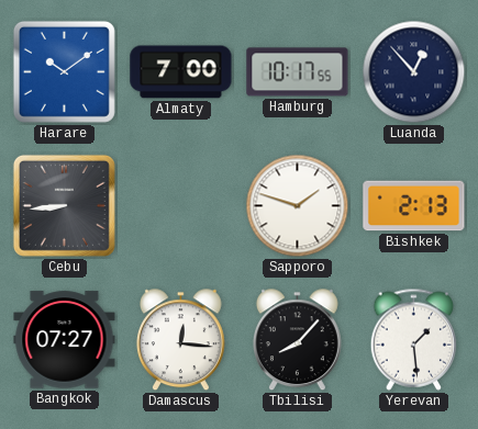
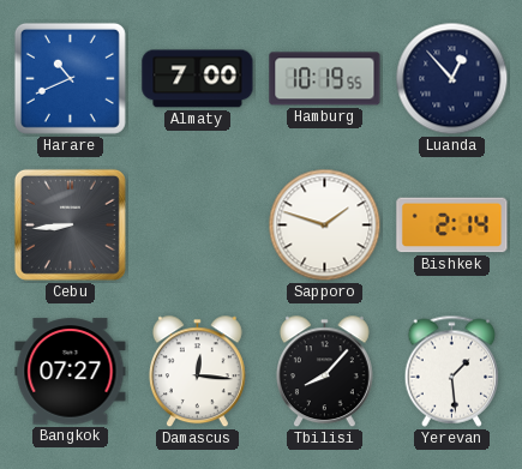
Harare: 10:09 -> 10:41
Hamburg: 10:17 -> 10:19
Bishkek: 2:13 -> 2:14
